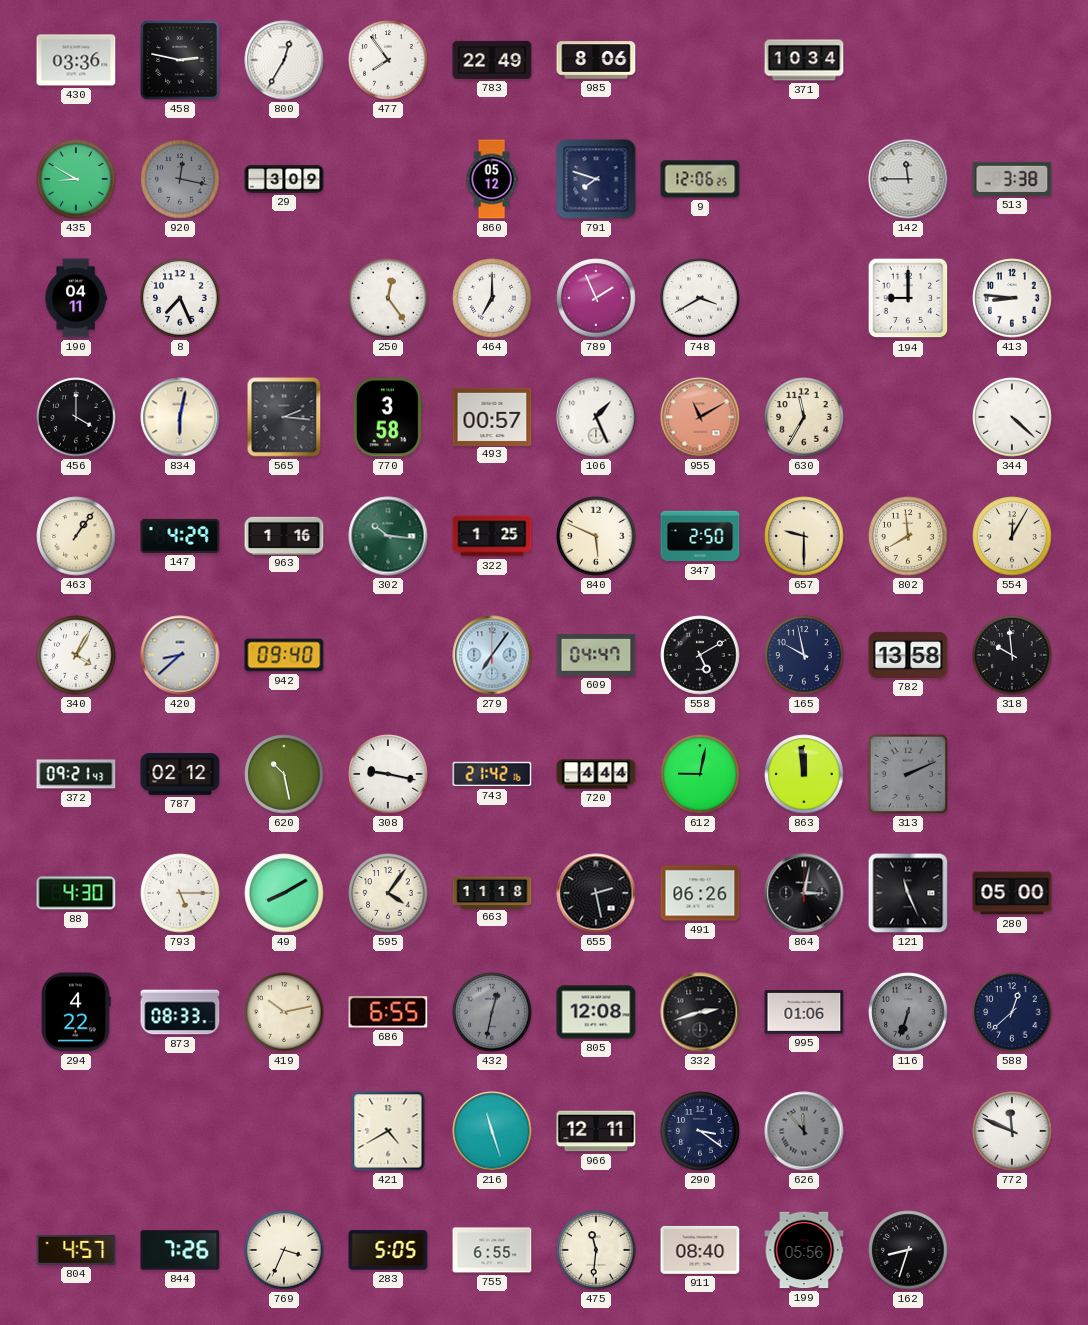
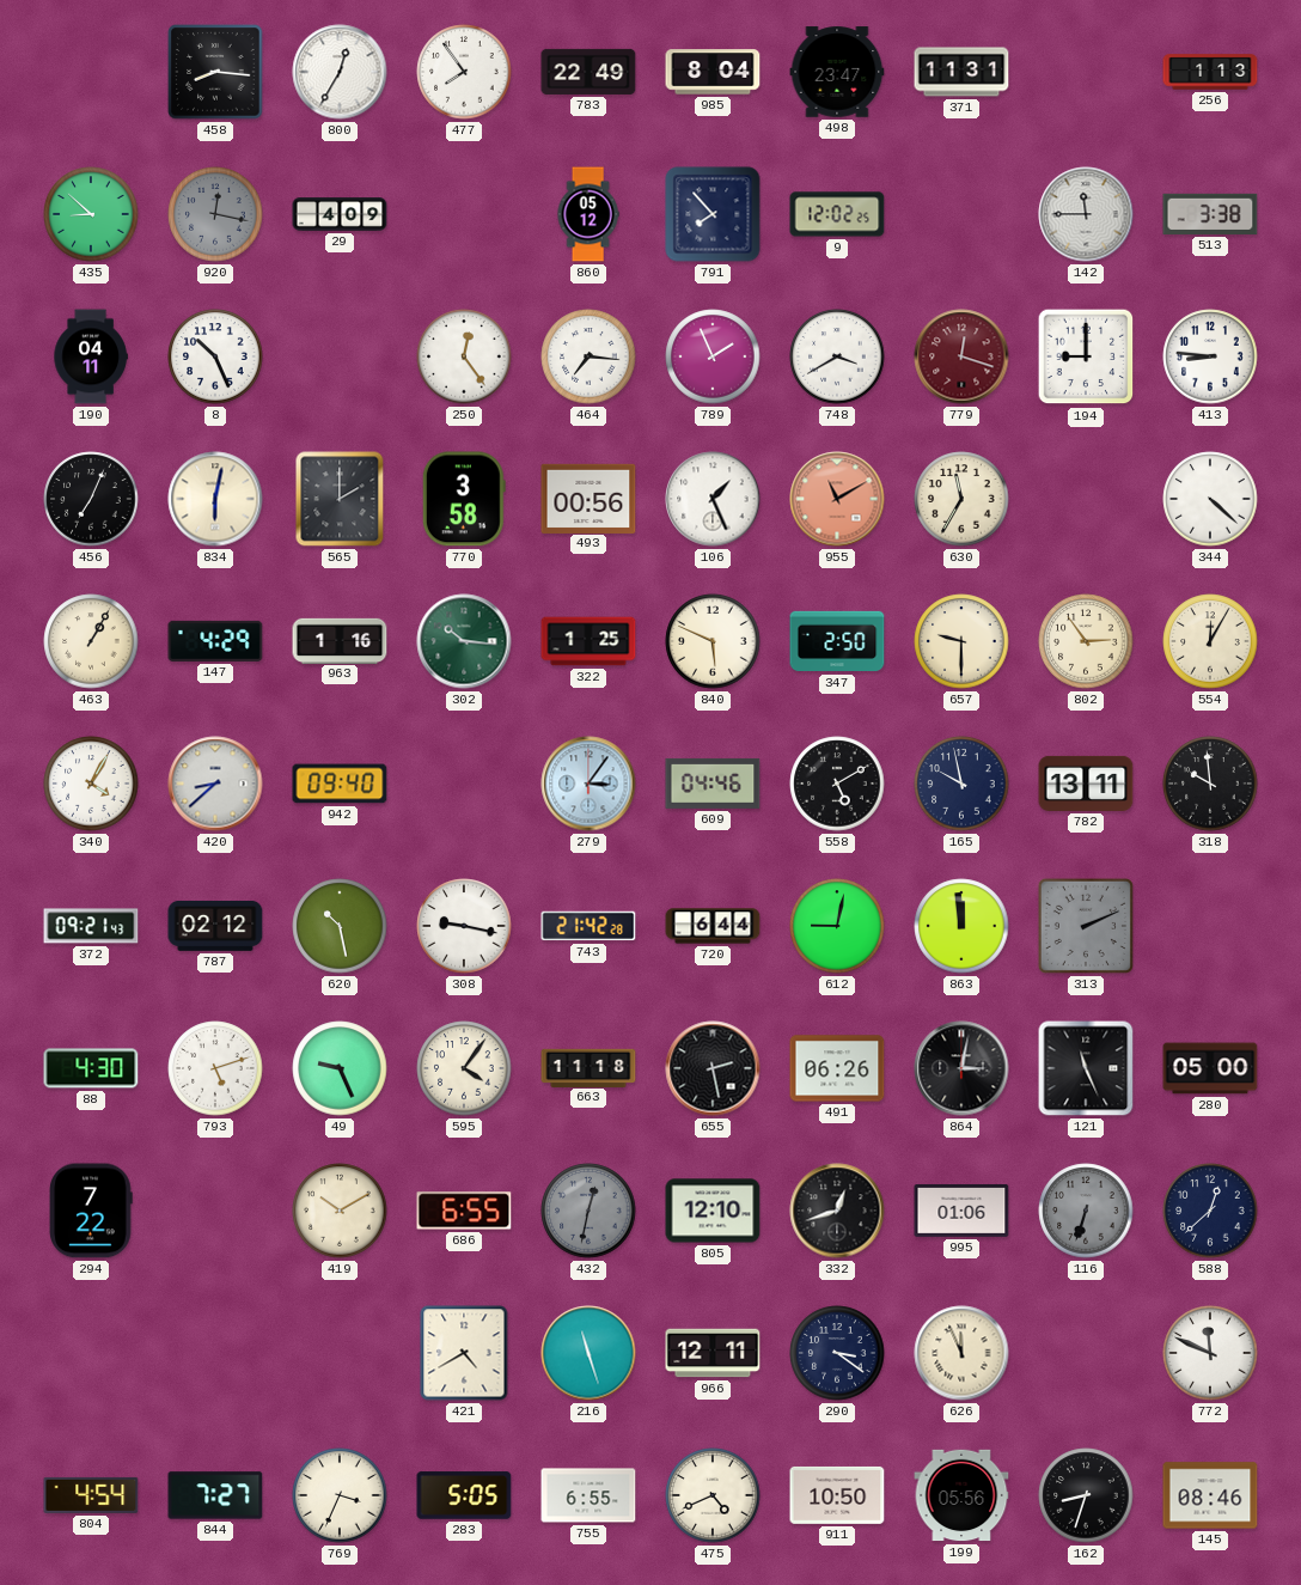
430: 03:36 -> none
458: 2:47 -> 8:16
985: 8:06 -> 8:04
498: none -> 23:47
371: 10:34 -> 11:31
256: none -> 1:13
435: 8:50 -> 8:52
29: 3:09 -> 4:09
791: 7:48 -> 7:53
9: 12:06 -> 12:02
8: 7:26 -> 10:26
464: 7:00 -> 7:16
779: none -> 12:18
456: 4:00 -> 7:04
565: 2:16 -> 2:00
493: 00:57 -> 00:56
463: 1:06 -> 1:05
802: 7:59 -> 2:54
279: 7:06 -> 3:06
609: 04:47 -> 04:46
782: 13:58 -> 13:11
743: 21:42:16 -> 21:42:28
720: 4:44 -> 6:44
793: 5:15 -> 5:12
49: 8:10 -> 9:26
294: 4:22 -> 7:22
873: 08:33 -> none
419: 10:13 -> 10:10
805: 12:08 -> 12:10
332: 2:42 -> 12:42
626: 11:53 -> 11:56
626 dial: grey -> cream
804: 4:57 -> 4:54
844: 7:26 -> 7:27
475: 11:31 -> 4:41
911: 08:40 -> 10:50
145: none -> 08:46
